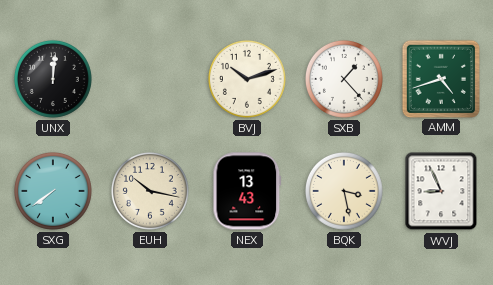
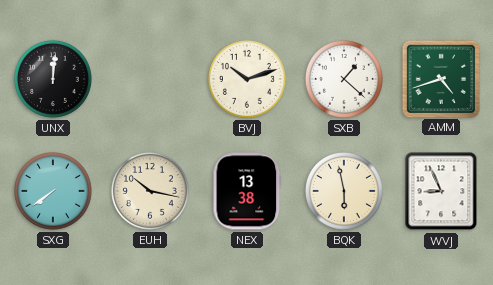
SXB: 1:23 -> 1:22
NEX: 13:43 -> 13:38
BQK: 3:28 -> 5:58
